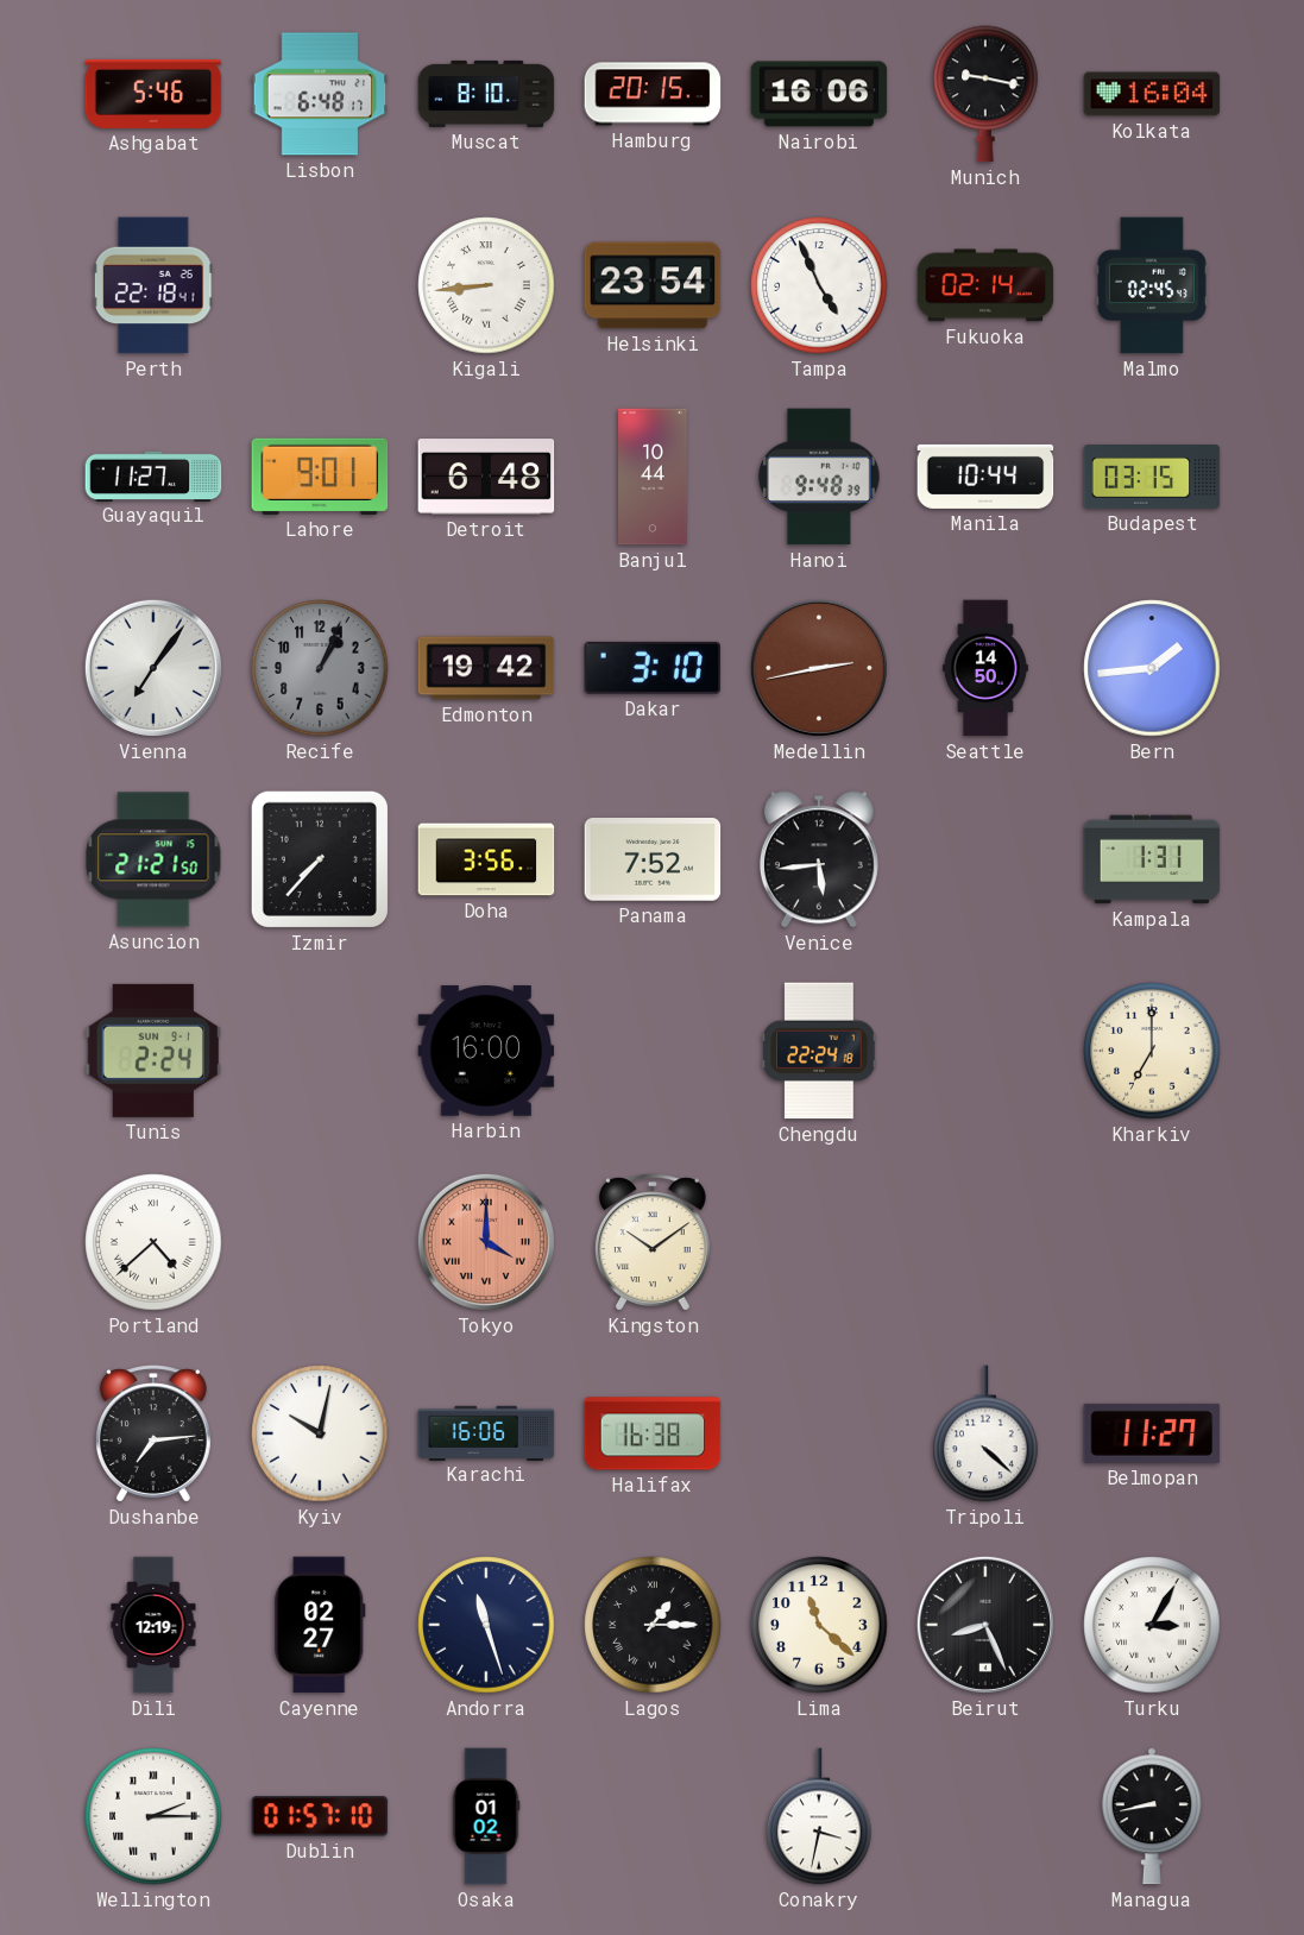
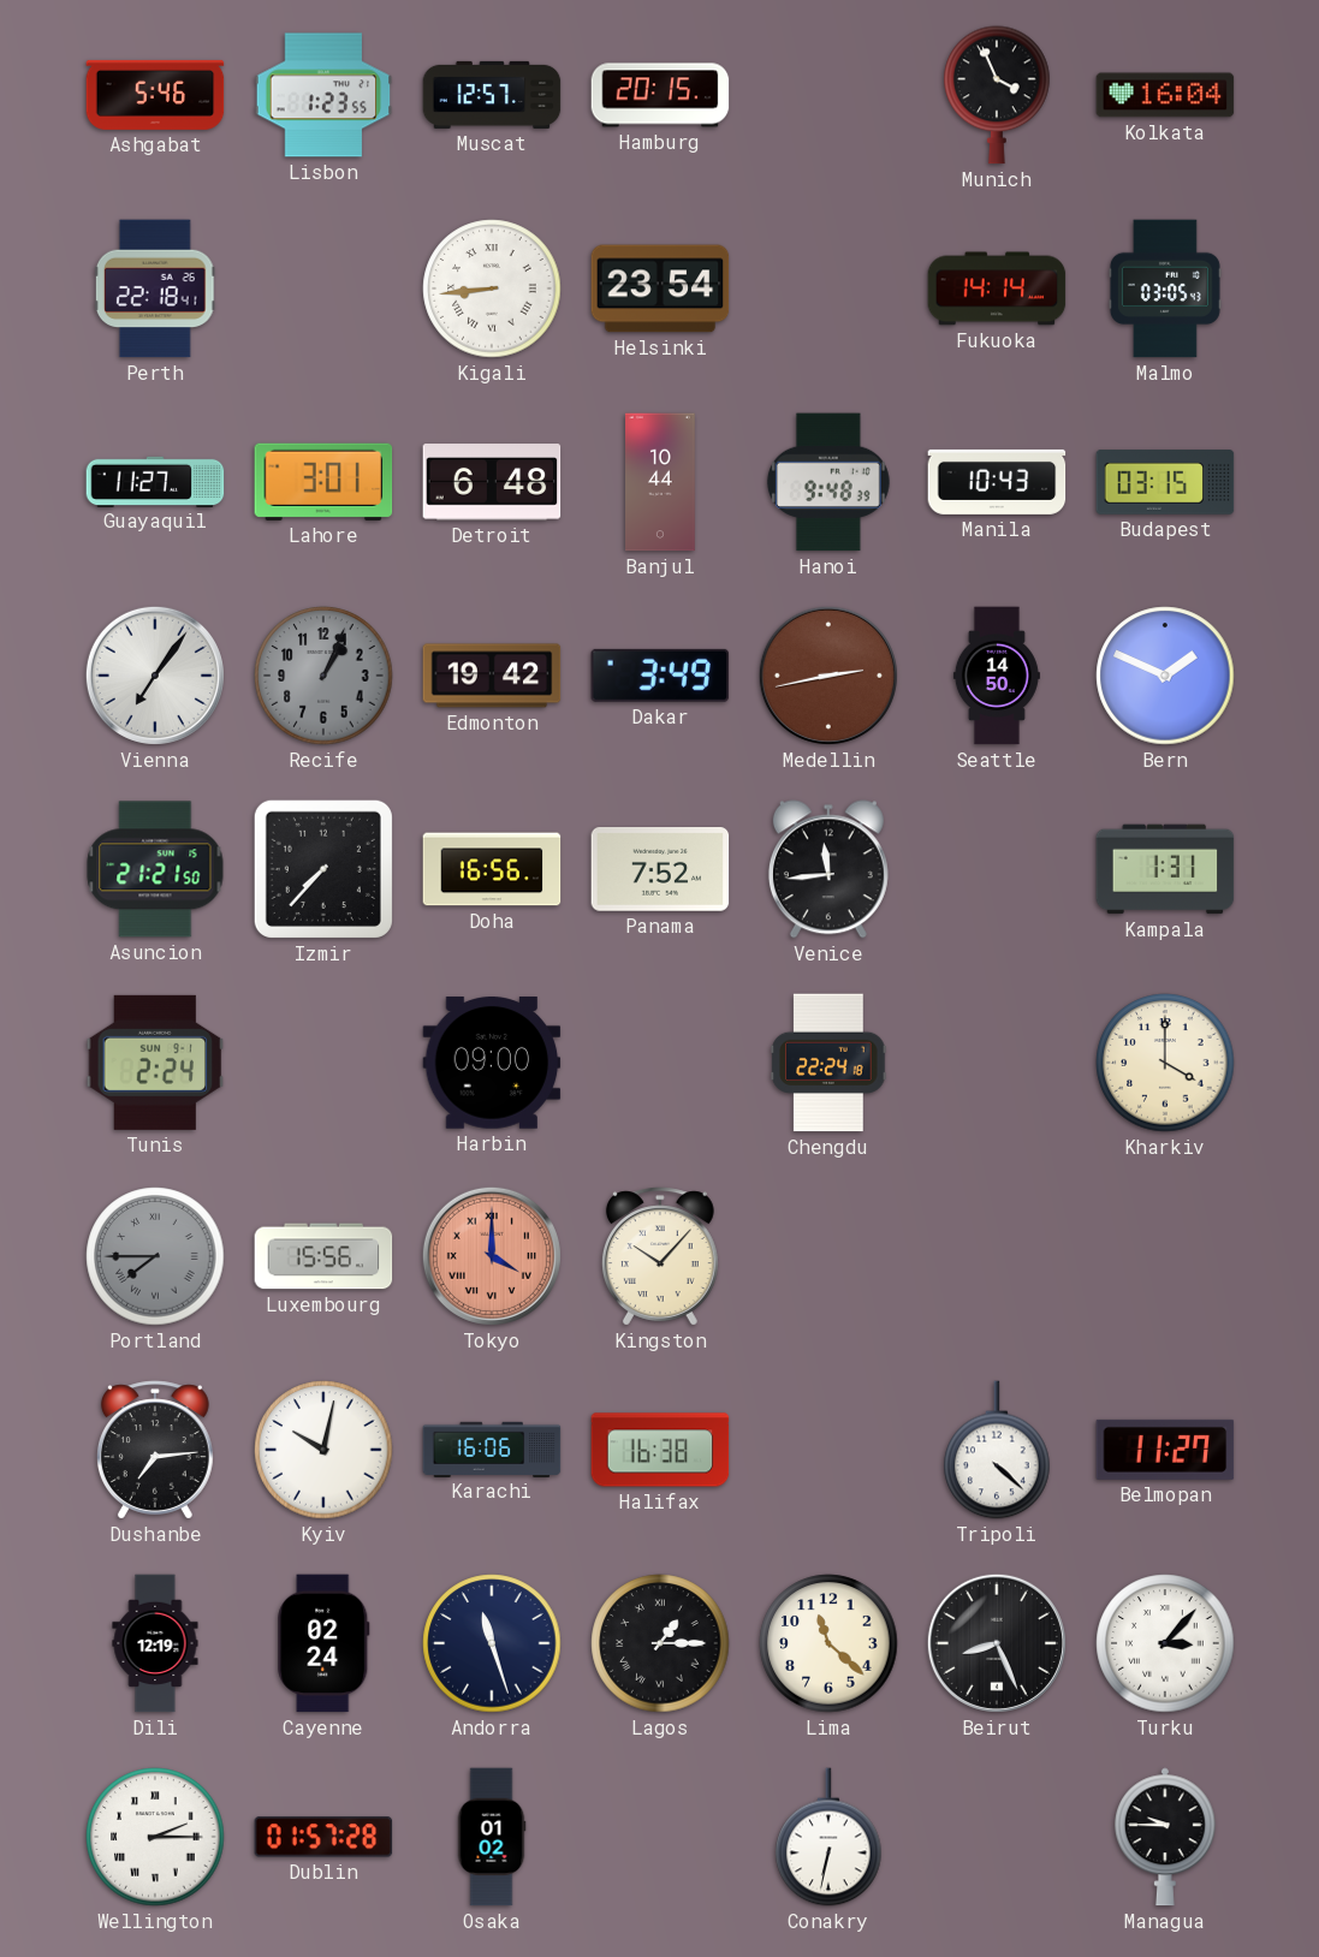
Lisbon: 6:48 -> 1:23
Muscat: 8:10 -> 12:57
Nairobi: 16:06 -> none
Munich: 9:17 -> 3:56
Tampa: 4:56 -> none
Fukuoka: 02:14 -> 14:14
Malmo: 02:45 -> 03:05
Lahore: 9:01 -> 3:01
Manila: 10:44 -> 10:43
Dakar: 3:10 -> 3:49
Bern: 1:44 -> 1:49
Doha: 3:56 -> 16:56
Venice: 5:44 -> 11:44
Harbin: 16:00 -> 09:00
Kharkiv: 7:00 -> 4:00
Portland: 4:38 -> 7:45
Portland dial: white -> grey
Luxembourg: none -> 15:56
Kingston: 10:09 -> 10:07
Cayenne: 02:27 -> 02:24
Turku: 3:05 -> 3:07
Dublin: 01:57:10 -> 01:57:28
Conakry: 3:32 -> 6:32
Managua: 8:43 -> 9:45
